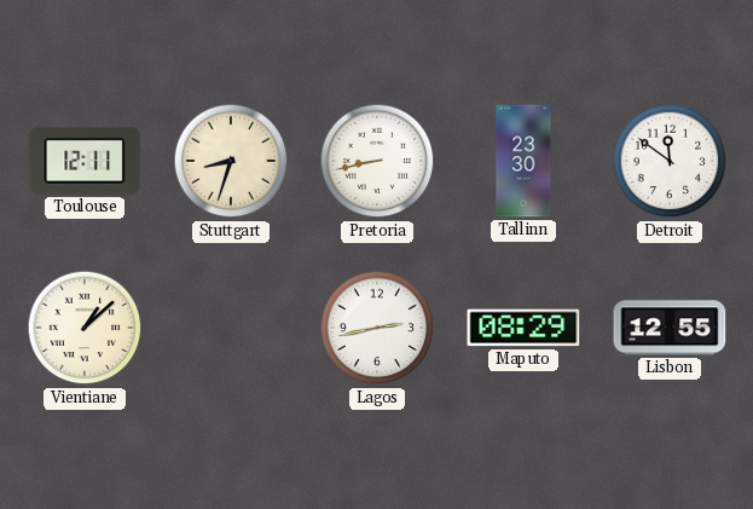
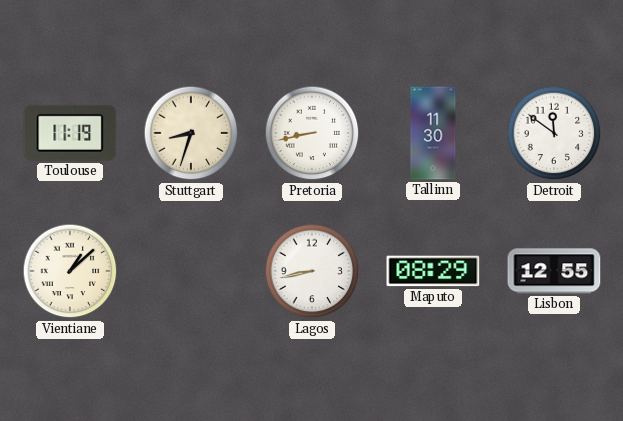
Toulouse: 12:11 -> 11:19
Tallinn: 23:30 -> 11:30
Lagos: 2:43 -> 8:43
